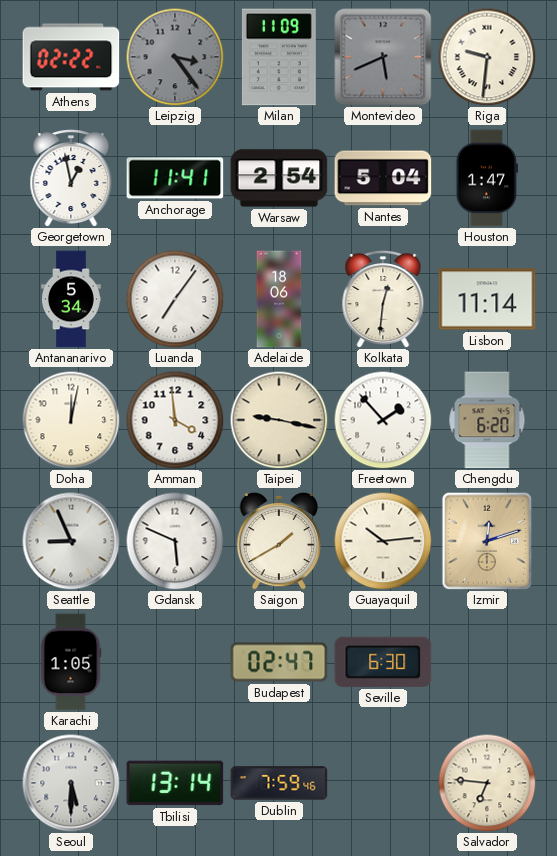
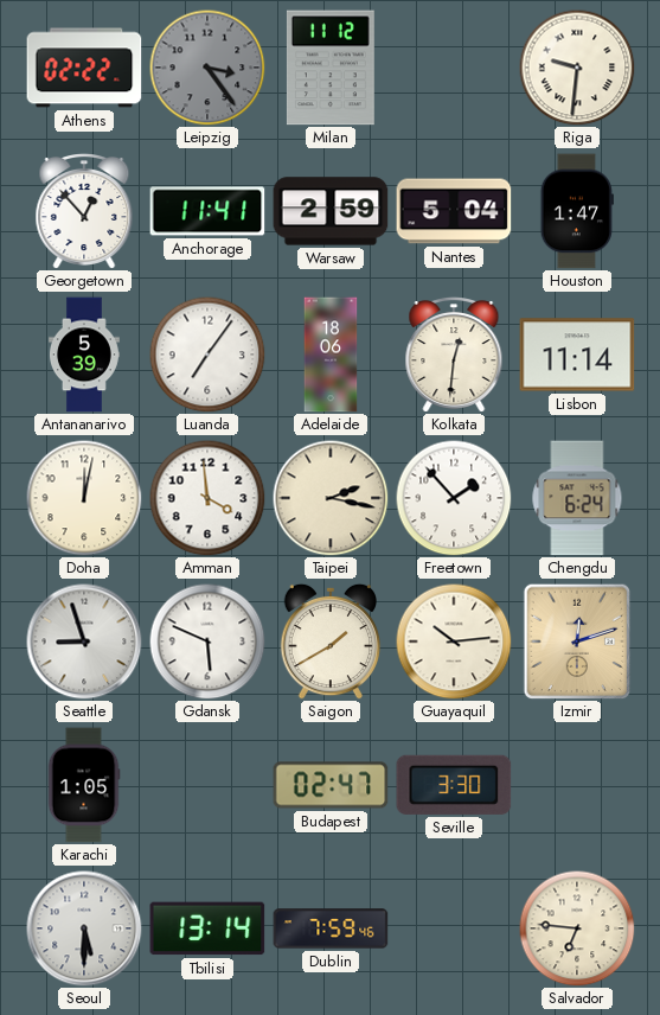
Milan: 11:09 -> 11:12
Montevideo: 5:41 -> none
Georgetown: 12:58 -> 12:53
Warsaw: 2:54 -> 2:59
Antananarivo: 5:34 -> 5:39
Taipei: 9:17 -> 2:17
Chengdu: 6:20 -> 6:24
Seattle: 8:56 -> 8:57
Seville: 6:30 -> 3:30
